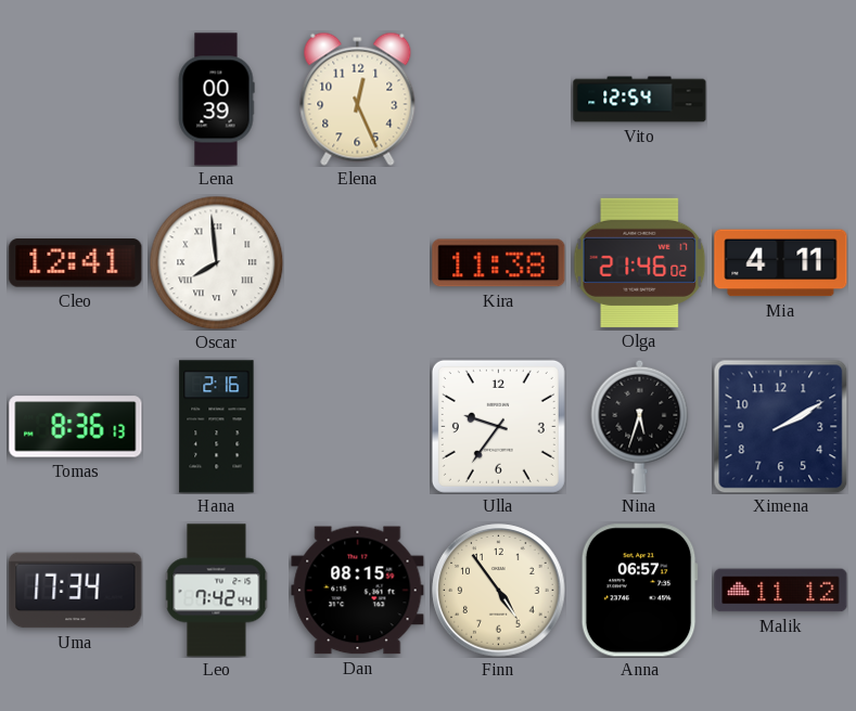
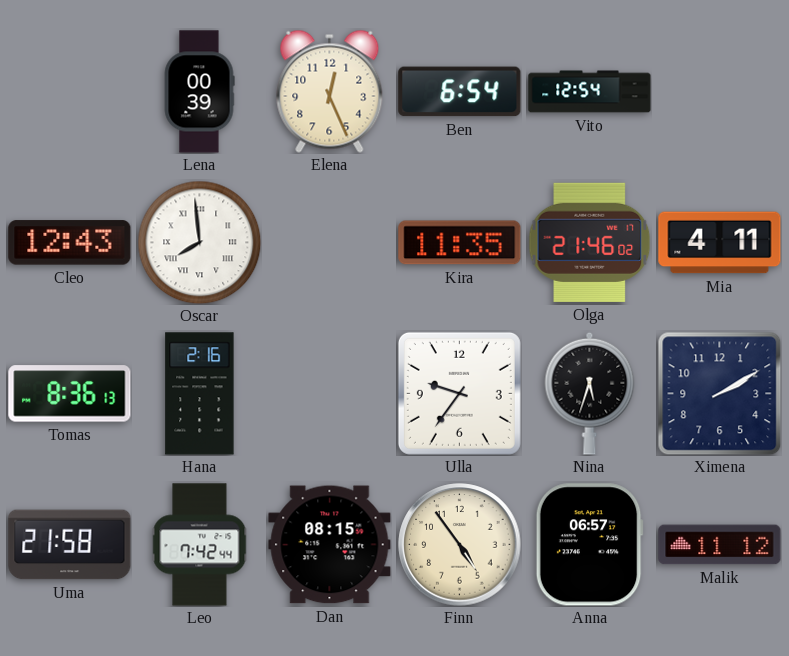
Ben: none -> 6:54
Cleo: 12:41 -> 12:43
Kira: 11:38 -> 11:35
Uma: 17:34 -> 21:58
